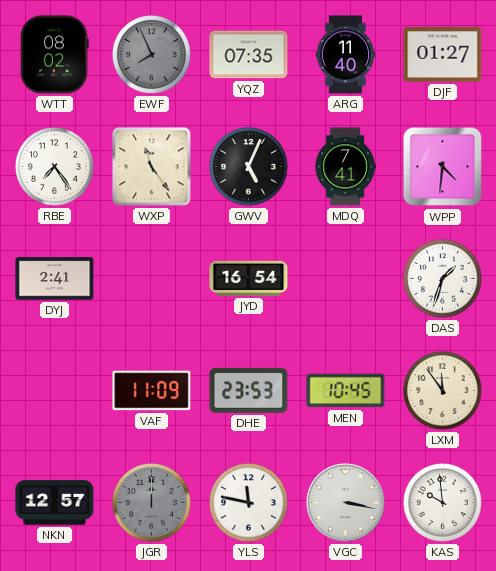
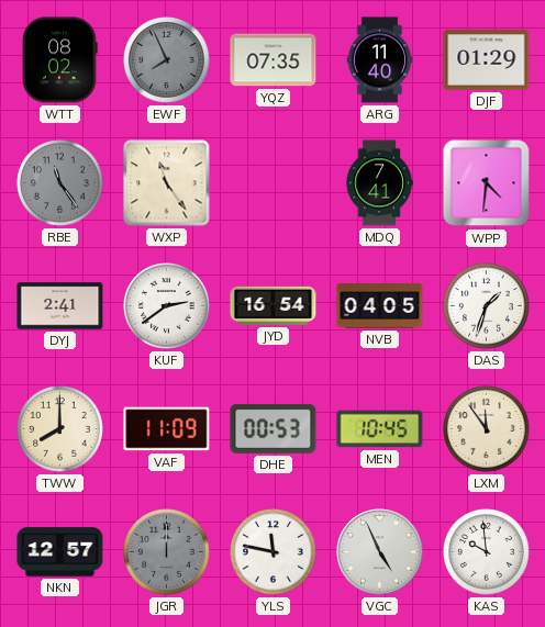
DJF: 01:27 -> 01:29
RBE: 7:24 -> 11:24
RBE dial: white -> grey
GWV: 5:04 -> none
KUF: none -> 2:39
NVB: none -> 04:05
TWW: none -> 8:00
DHE: 23:53 -> 00:53
VGC: 3:17 -> 4:56
